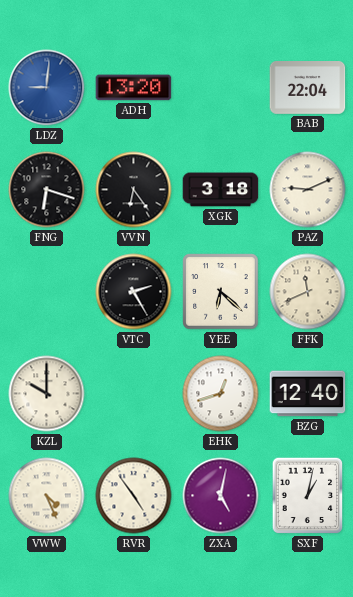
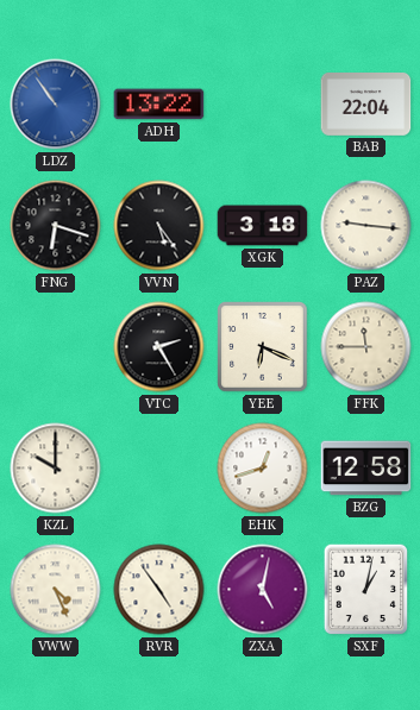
LDZ: 9:01 -> 10:54
ADH: 13:20 -> 13:22
VVN: 6:24 -> 5:24
PAZ: 9:11 -> 9:16
YEE: 6:22 -> 6:19
FFK: 11:41 -> 11:45
BZG: 12:40 -> 12:58
